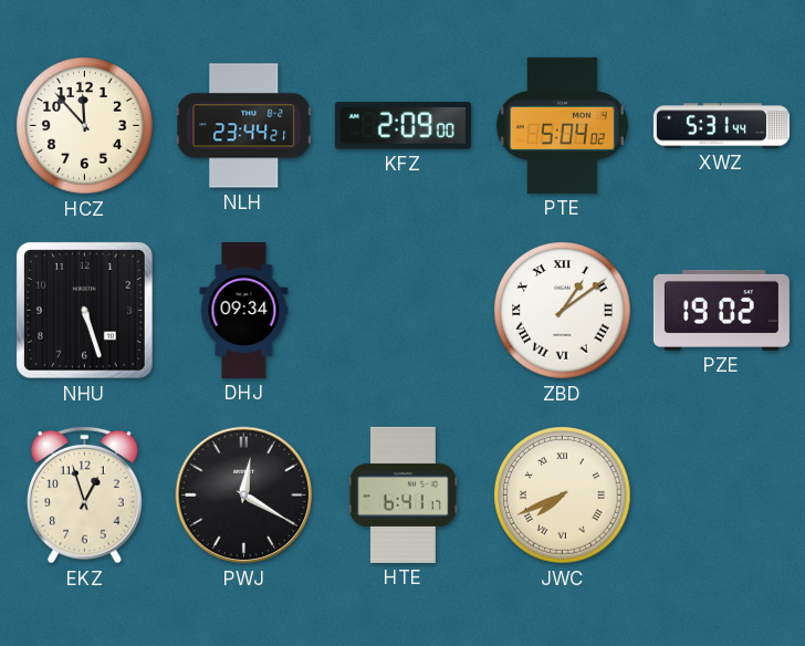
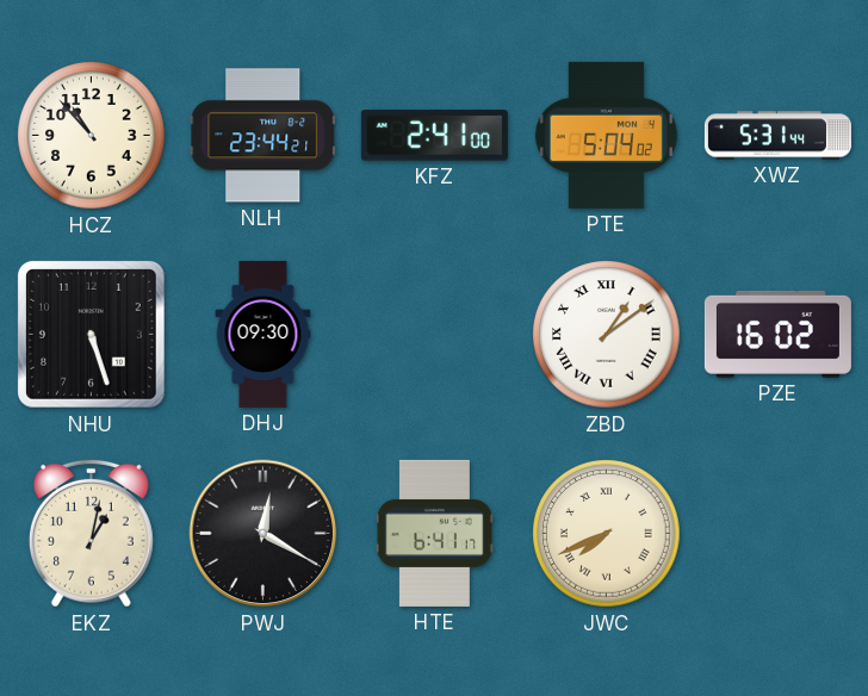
HCZ: 11:53 -> 10:53
KFZ: 2:09 -> 2:41
DHJ: 09:34 -> 09:30
PZE: 19:02 -> 16:02
EKZ: 12:57 -> 1:02
